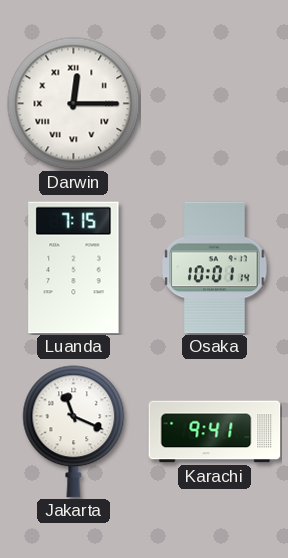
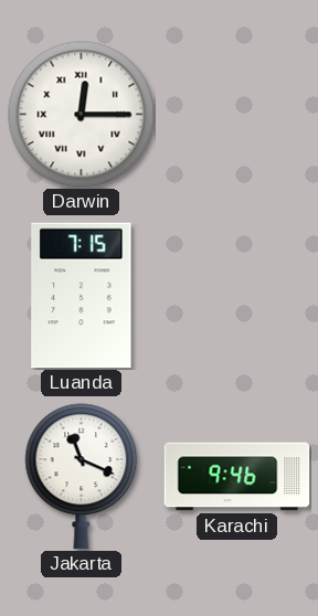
Osaka: 10:01 -> none
Karachi: 9:41 -> 9:46
